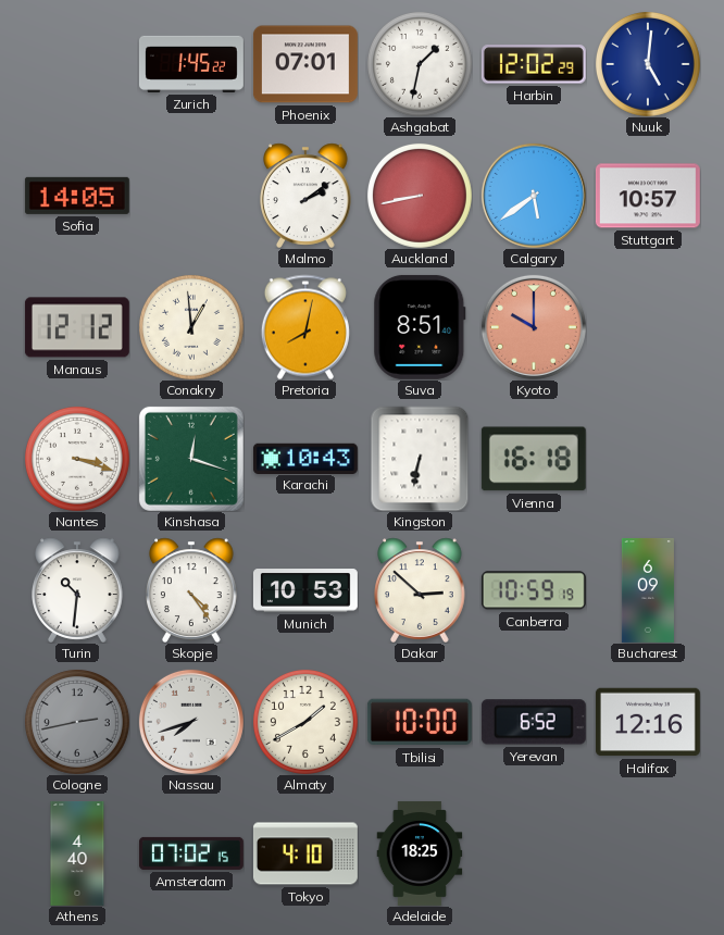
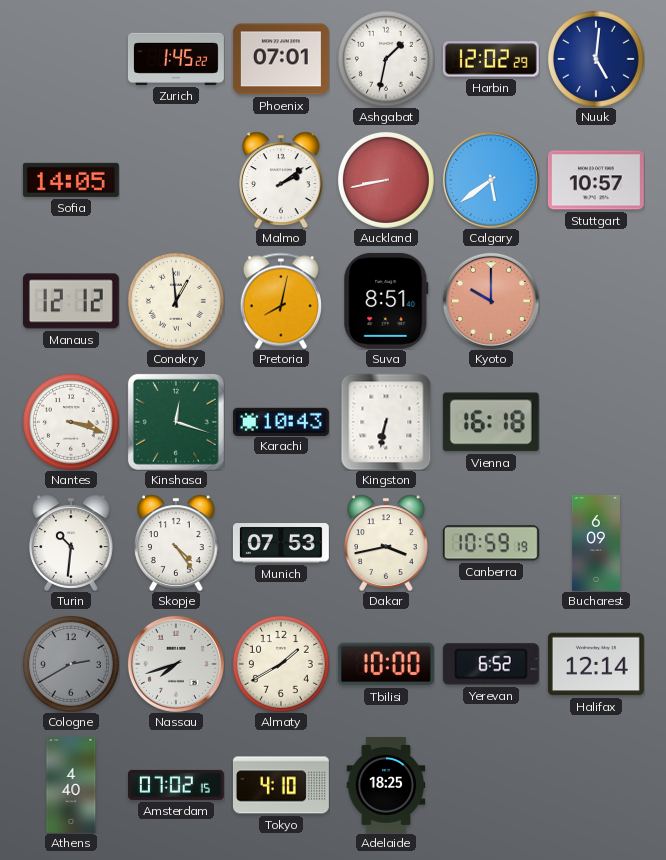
Munich: 10:53 -> 07:53
Dakar: 2:52 -> 3:43
Cologne: 2:43 -> 2:40
Halifax: 12:16 -> 12:14
